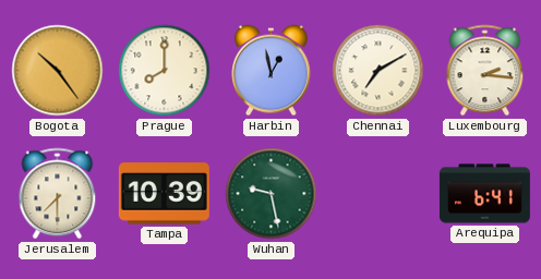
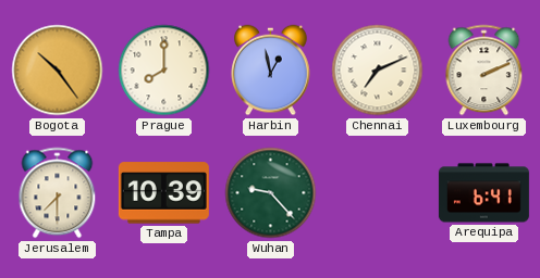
Chennai: 7:10 -> 7:11
Luxembourg: 2:16 -> 2:11
Wuhan: 9:28 -> 9:23
